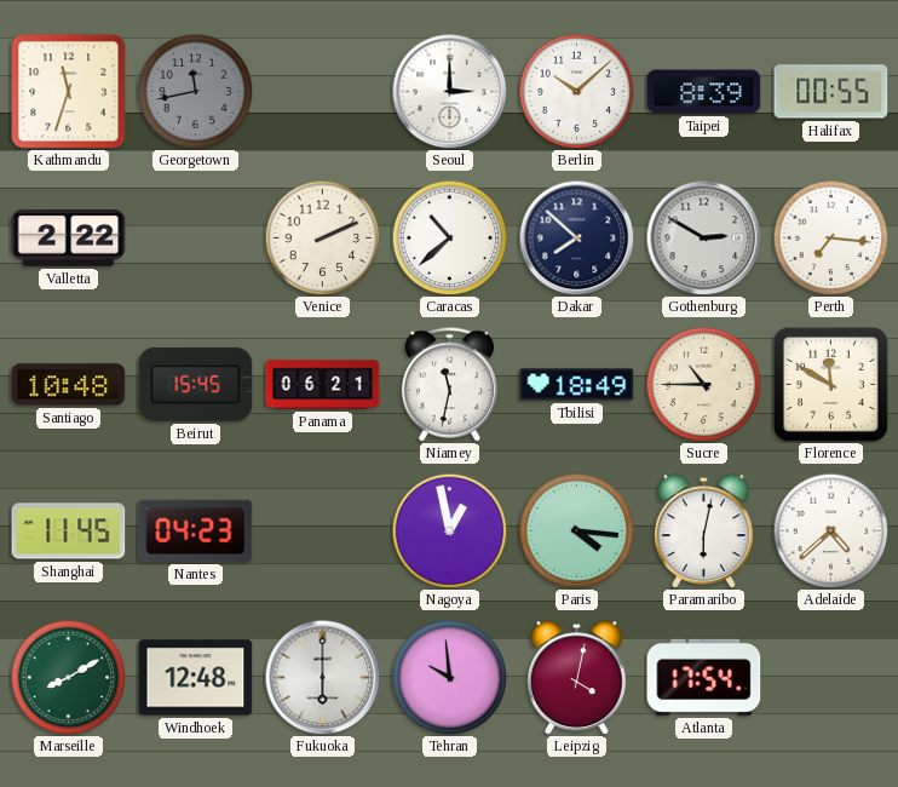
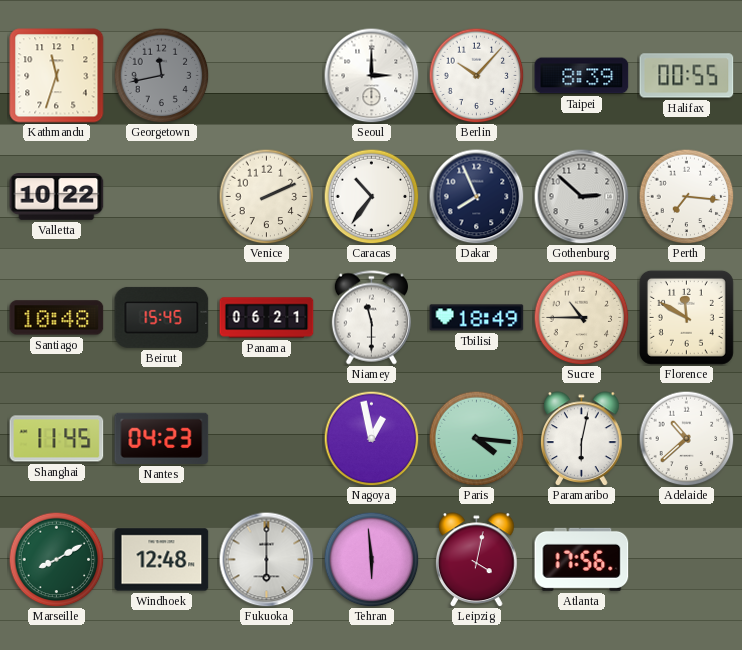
Berlin: 10:08 -> 10:07
Valletta: 2:22 -> 10:22
Caracas: 10:38 -> 10:36
Dakar: 7:52 -> 7:56
Gothenburg: 2:50 -> 2:52
Niamey: 11:32 -> 11:30
Adelaide: 4:38 -> 10:38
Tehran: 9:59 -> 5:59
Atlanta: 17:54 -> 17:56
